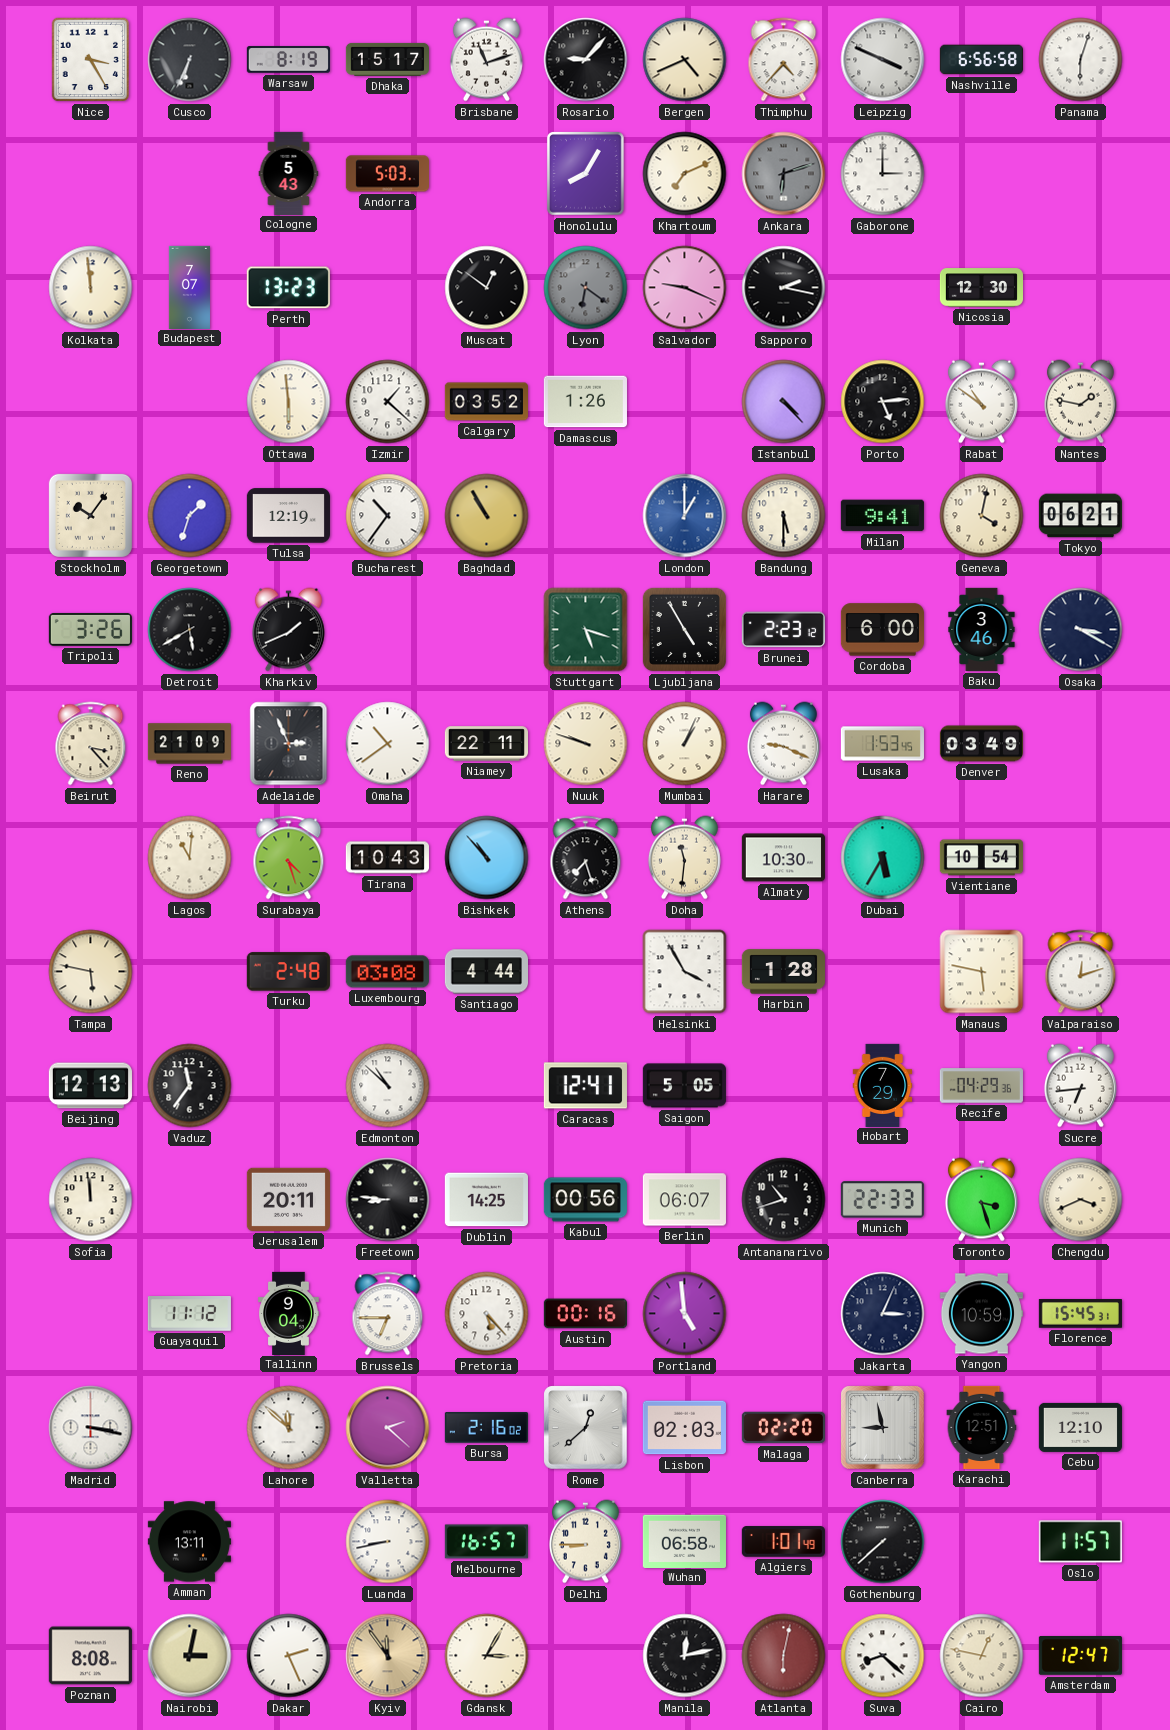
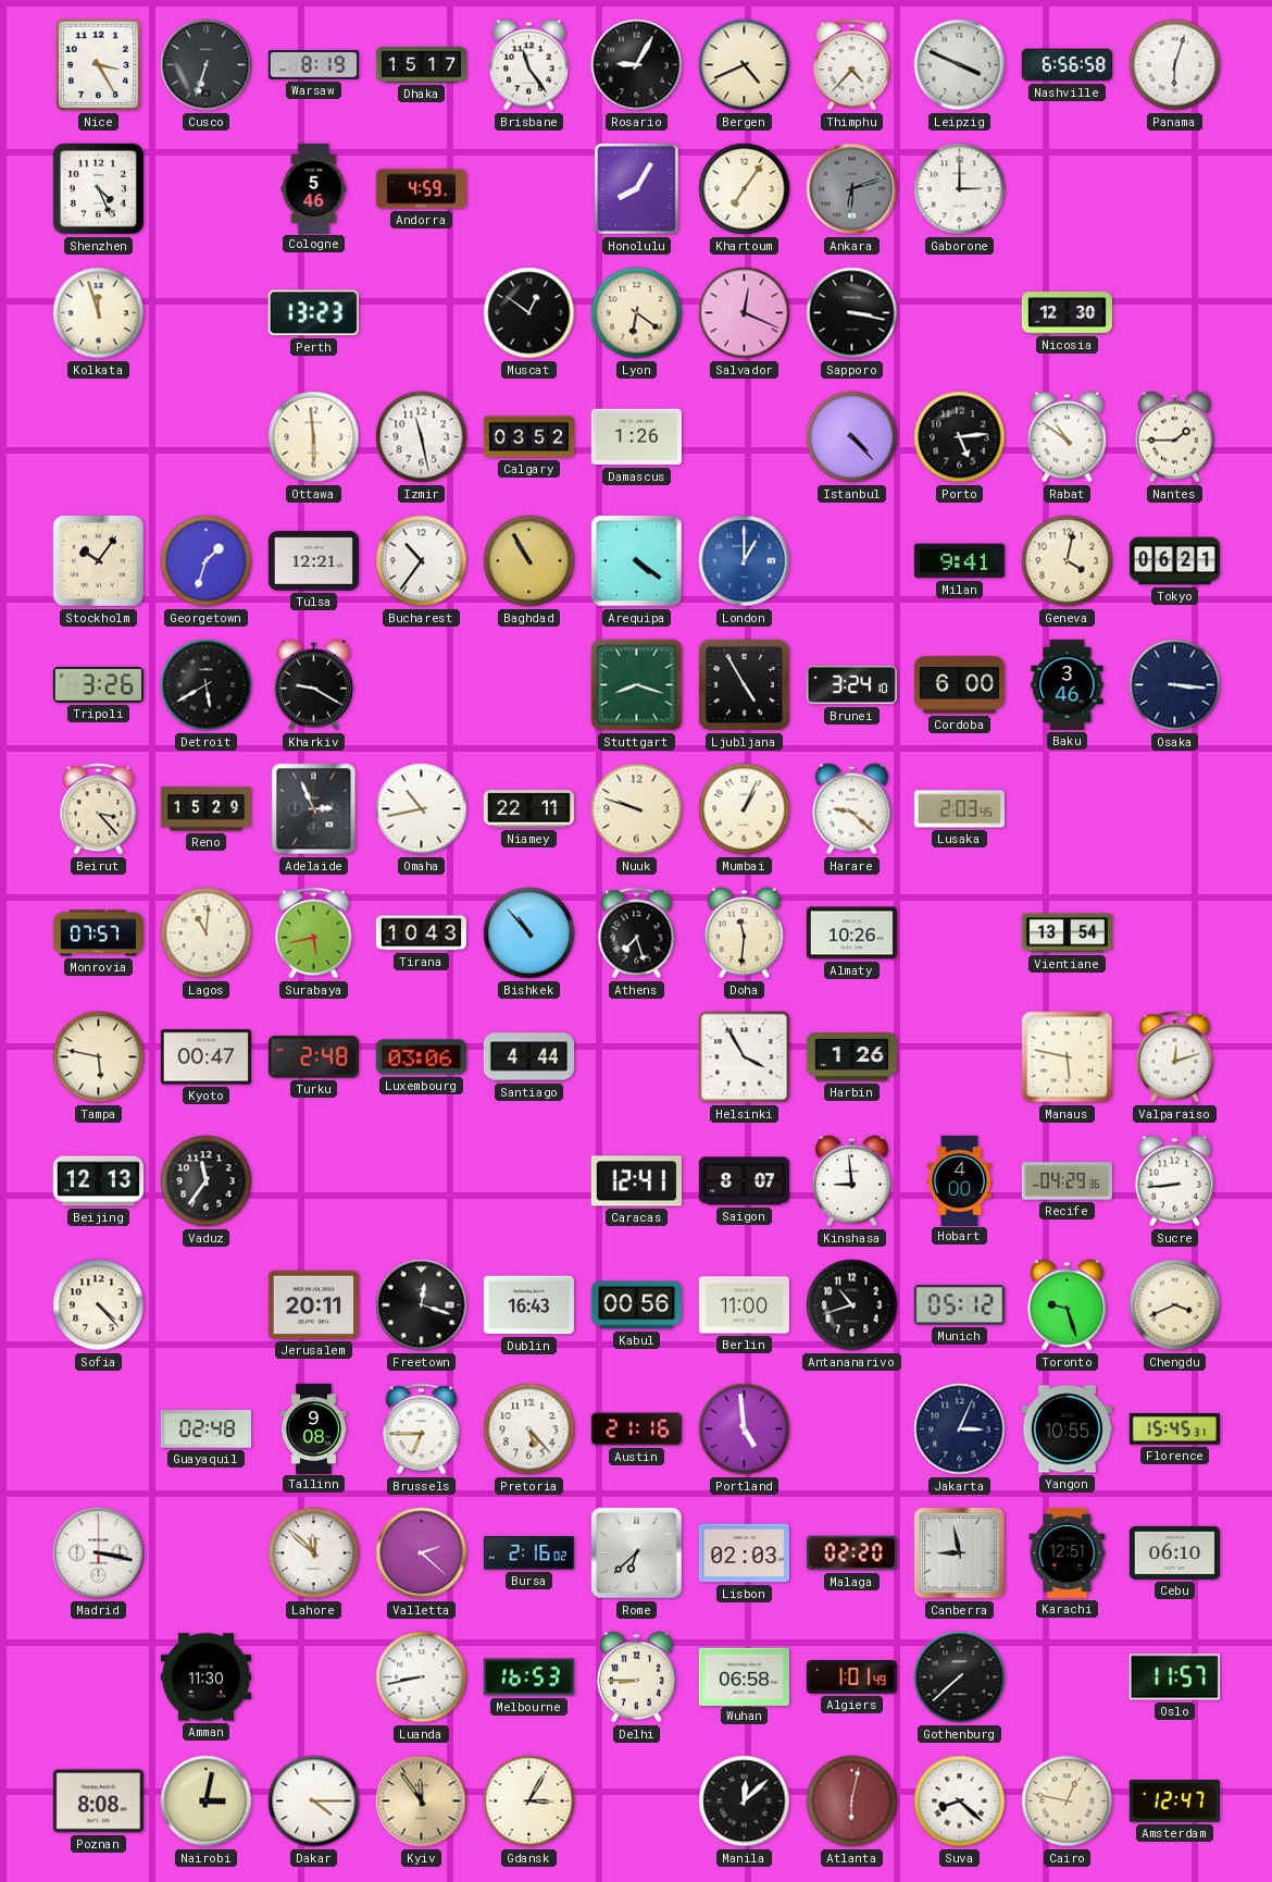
Cusco: 6:34 -> 6:33
Brisbane: 11:12 -> 11:24
Rosario: 9:07 -> 9:05
Shenzhen: none -> 4:26
Cologne: 5:43 -> 5:46
Andorra: 5:03 -> 4:59
Khartoum: 7:11 -> 7:06
Kolkata: 11:59 -> 11:57
Budapest: 7:07 -> none
Lyon dial: grey -> cream
Salvador: 9:19 -> 12:19
Sapporo: 2:17 -> 3:17
Izmir: 1:22 -> 11:28
Nantes: 1:47 -> 1:45
Tulsa: 12:19 -> 12:21
Arequipa: none -> 4:21
Bandung: 5:30 -> none
Kharkiv: 1:41 -> 9:20
Stuttgart: 5:18 -> 8:18
Brunei: 2:23 -> 3:24
Osaka: 3:20 -> 3:16
Reno: 21:09 -> 15:29
Omaha: 10:39 -> 10:43
Harare: 9:19 -> 9:22
Lusaka: 1:53 -> 2:03
Denver: 03:49 -> none
Monrovia: none -> 07:57
Surabaya: 4:27 -> 5:43
Almaty: 10:30 -> 10:26
Dubai: 5:35 -> none
Vientiane: 10:54 -> 13:54
Kyoto: none -> 00:47
Luxembourg: 03:08 -> 03:06
Harbin: 1:28 -> 1:26
Edmonton: 10:52 -> none
Saigon: 5:05 -> 8:07
Kinshasa: none -> 8:59
Hobart: 7:29 -> 4:00
Sucre: 6:44 -> 8:44
Sofia: 11:59 -> 4:23
Freetown: 8:46 -> 12:18
Dublin: 14:25 -> 16:43
Berlin: 06:07 -> 11:00
Munich: 22:33 -> 05:12
Toronto: 3:27 -> 9:27
Guayaquil: 11:12 -> 02:48
Tallinn: 9:04 -> 9:08
Austin: 00:16 -> 21:16
Yangon: 10:59 -> 10:55
Rome: 12:38 -> 6:38
Cebu: 12:10 -> 06:10
Amman: 13:11 -> 11:30
Melbourne: 16:57 -> 16:53
Dakar: 2:26 -> 4:15
Manila: 12:13 -> 12:08
